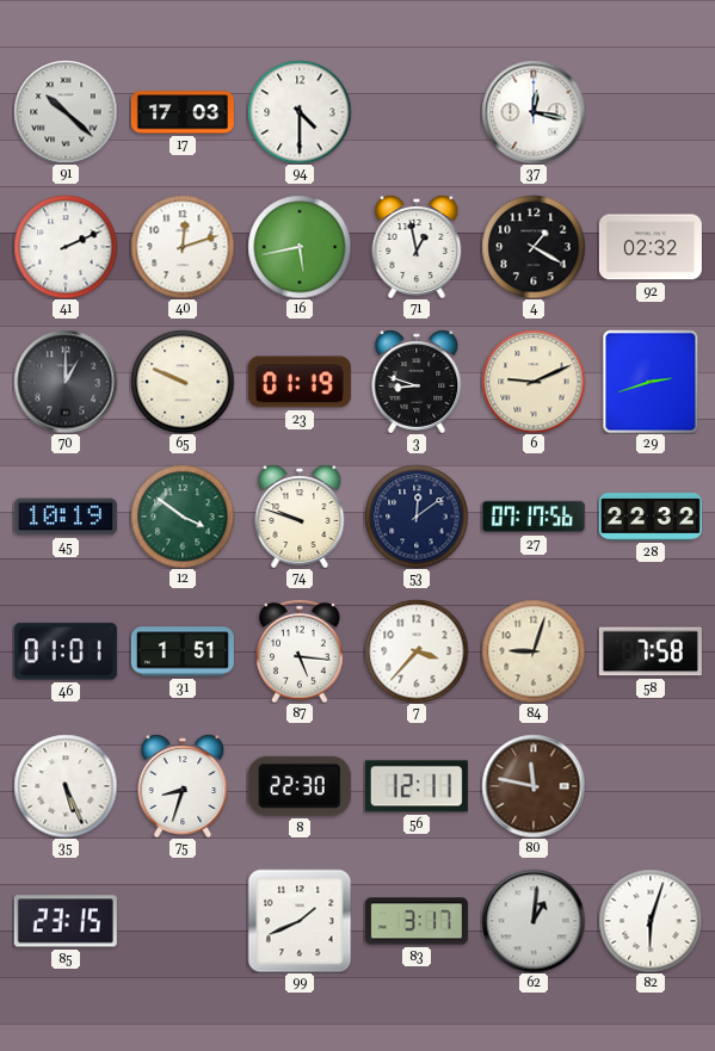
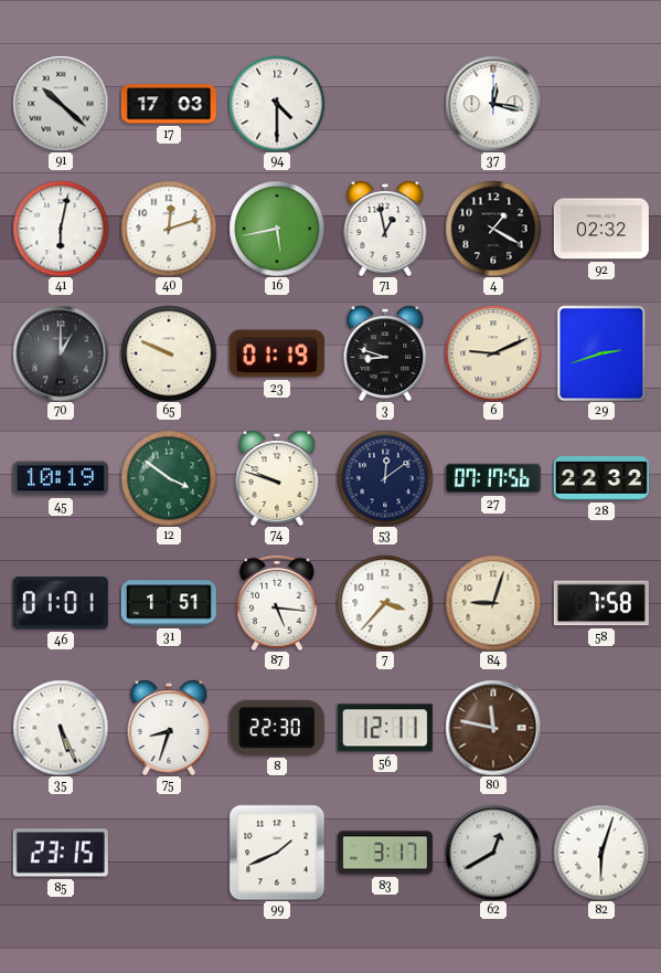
41: 2:11 -> 6:02
62: 1:01 -> 12:40
